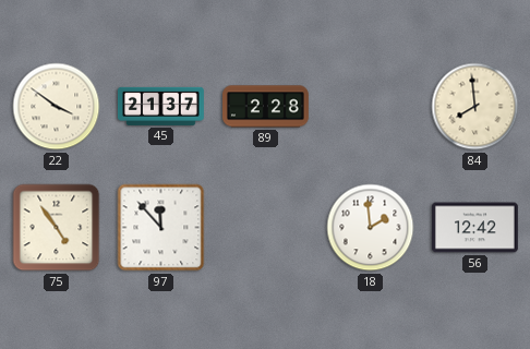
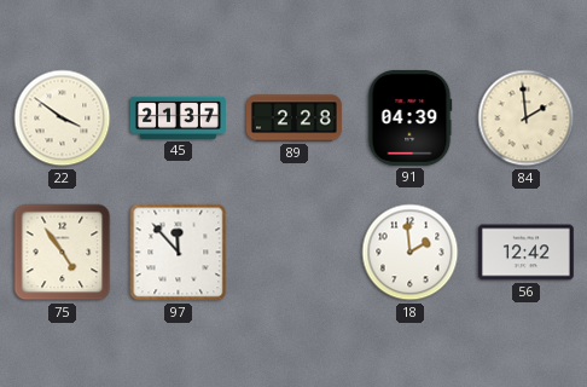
91: none -> 04:39
84: 7:59 -> 1:59
